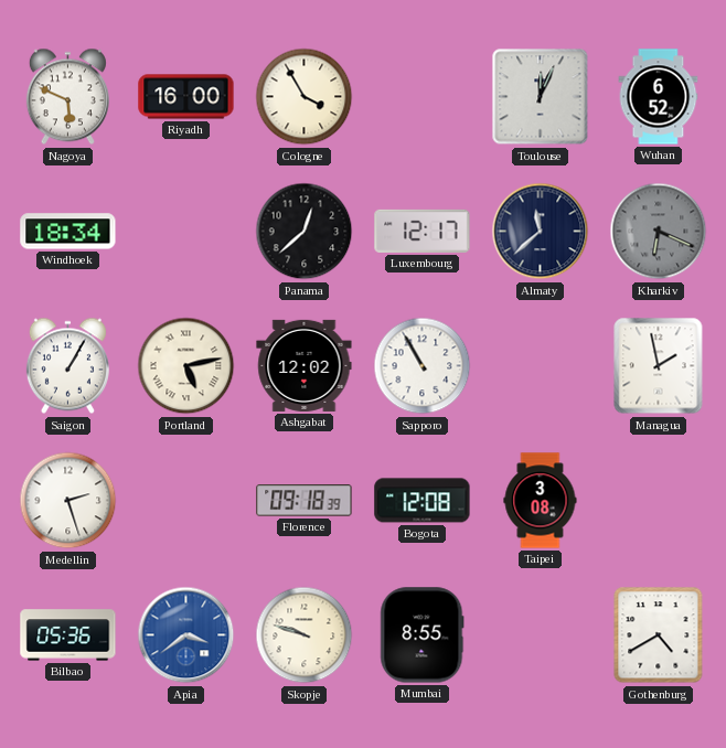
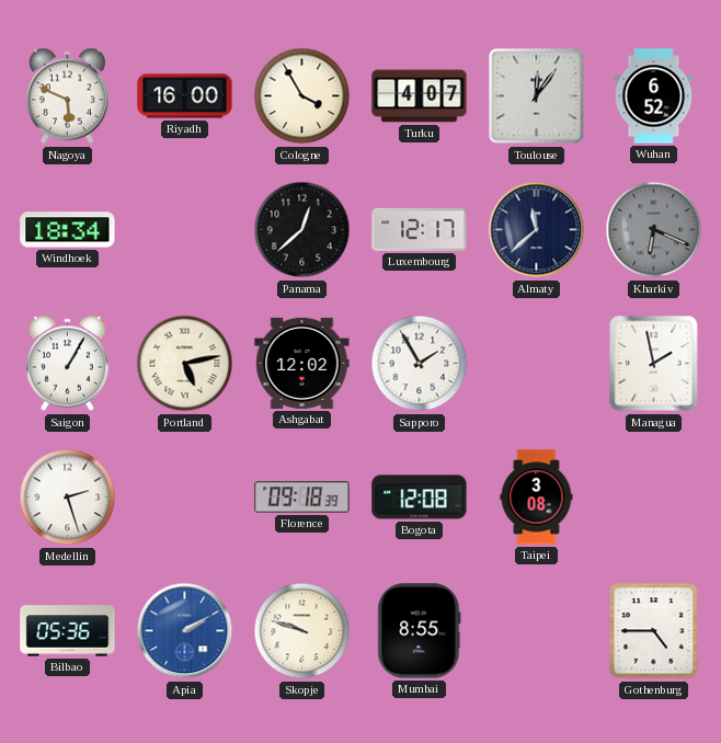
Turku: none -> 4:07
Toulouse: 12:04 -> 12:06
Sapporo: 10:55 -> 1:55
Apia: 3:39 -> 2:10
Gothenburg: 4:40 -> 4:45
